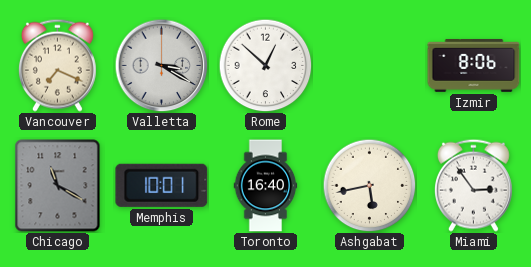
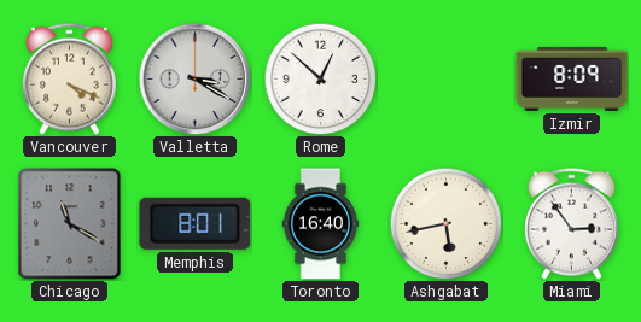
Vancouver: 7:19 -> 4:19
Izmir: 8:06 -> 8:09
Memphis: 10:01 -> 8:01
